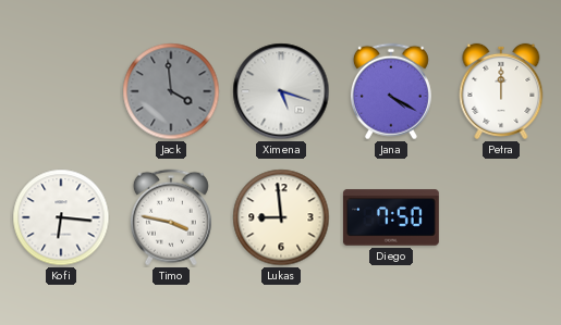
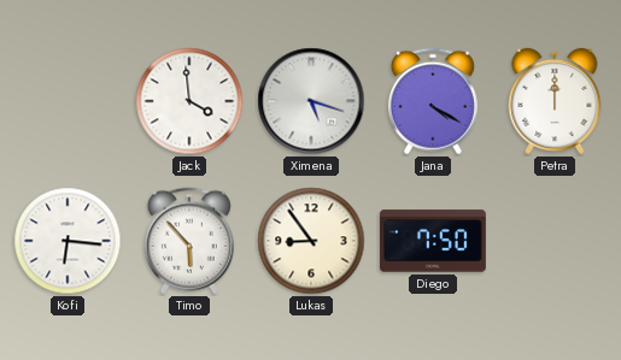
Jack dial: grey -> white
Timo: 3:47 -> 5:53
Lukas: 8:59 -> 8:54
